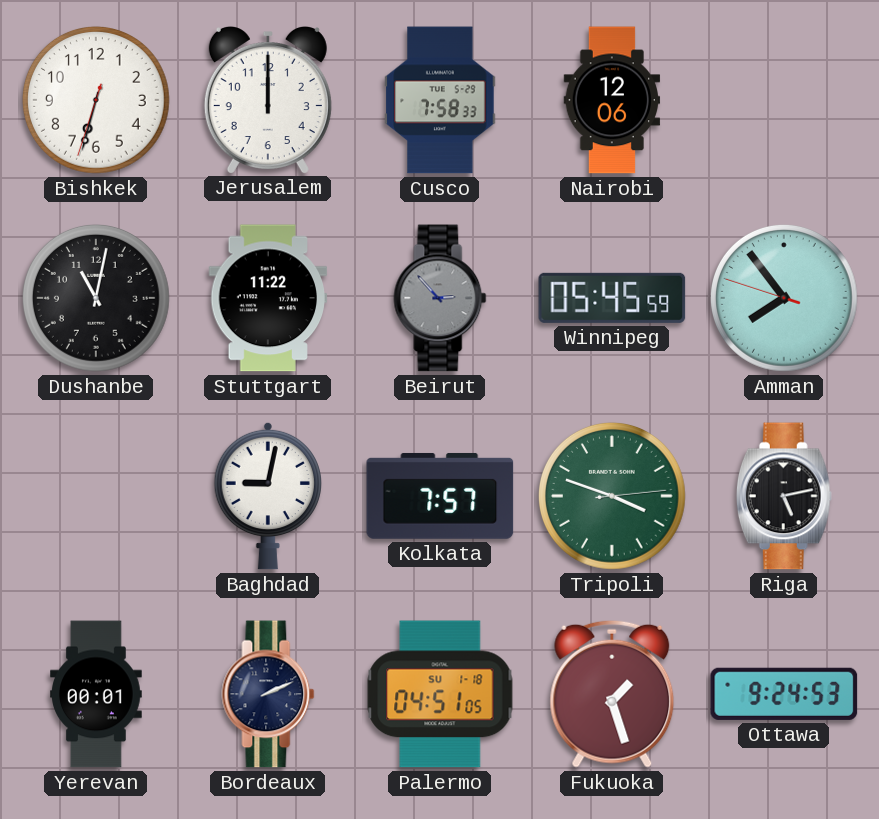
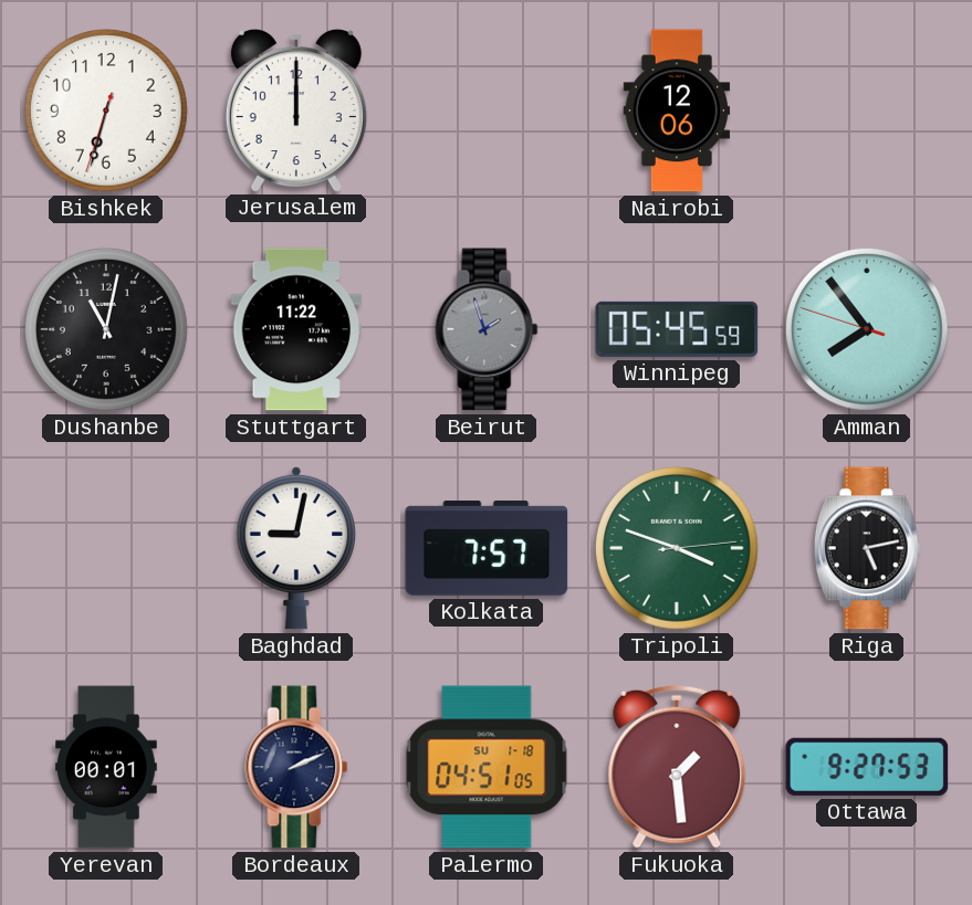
Cusco: 7:58 -> none
Beirut: 2:53 -> 1:57
Fukuoka: 1:27 -> 1:29
Ottawa: 9:24 -> 9:27
